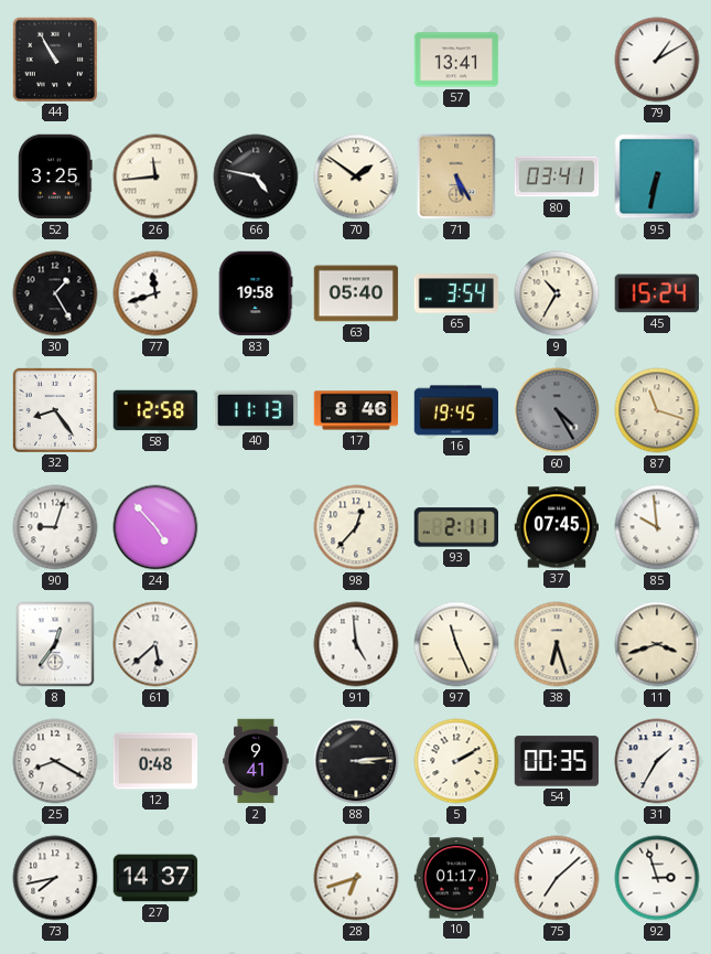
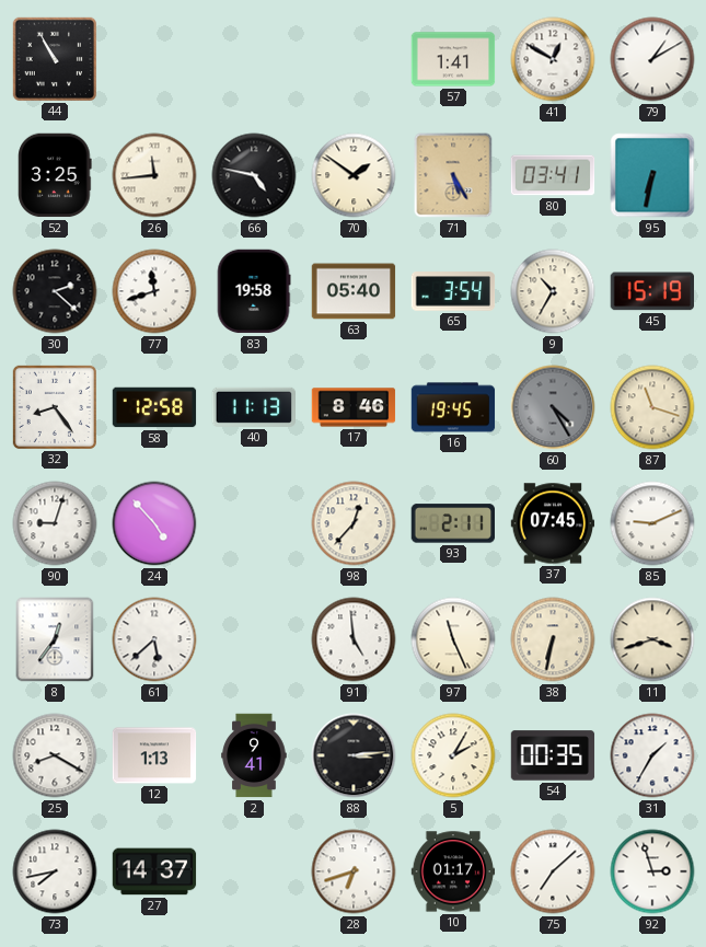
57: 13:41 -> 1:41
41: none -> 12:50
30: 1:25 -> 2:22
45: 15:24 -> 15:19
85: 9:59 -> 9:11
38: 6:27 -> 6:32
12: 0:48 -> 1:13
5: 2:10 -> 2:05
